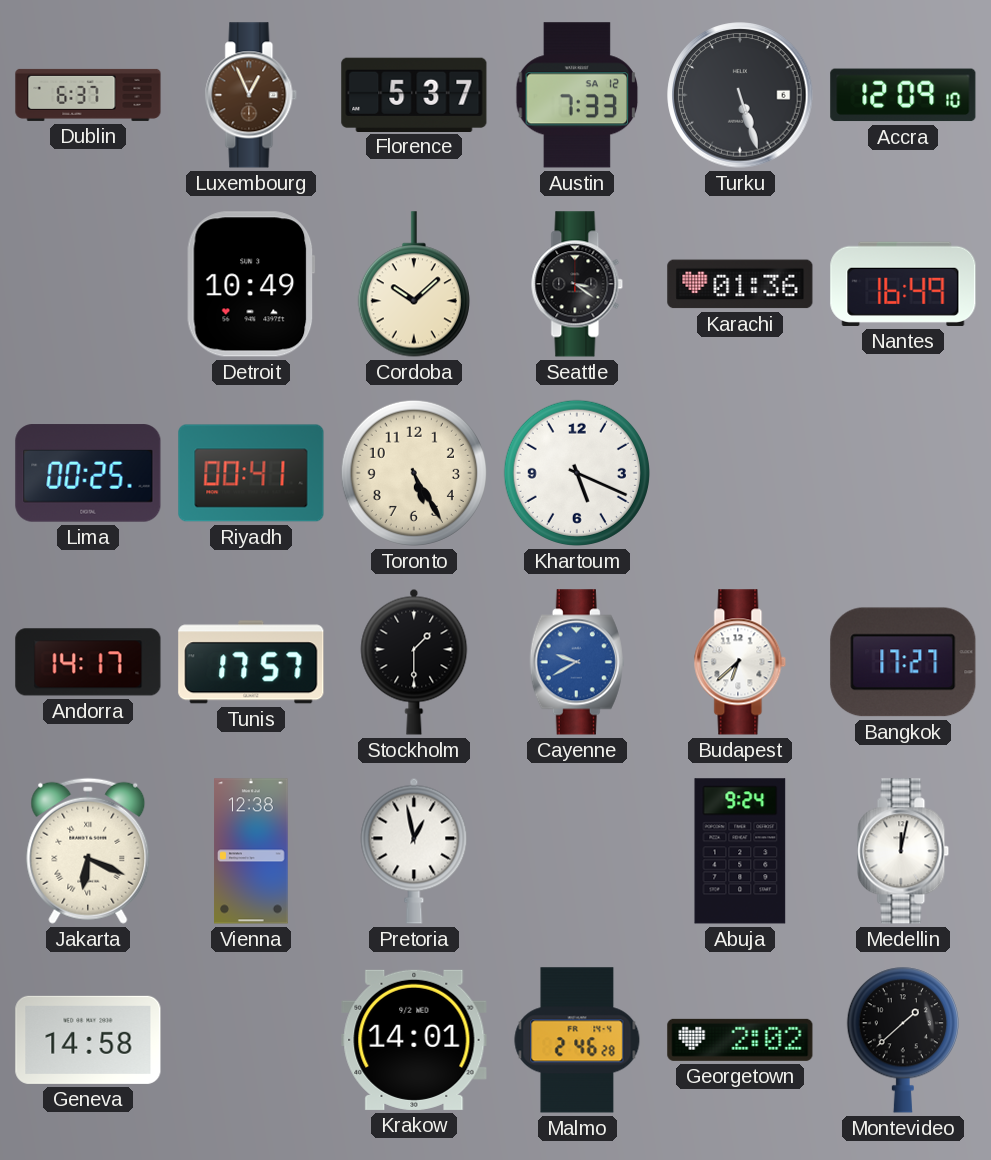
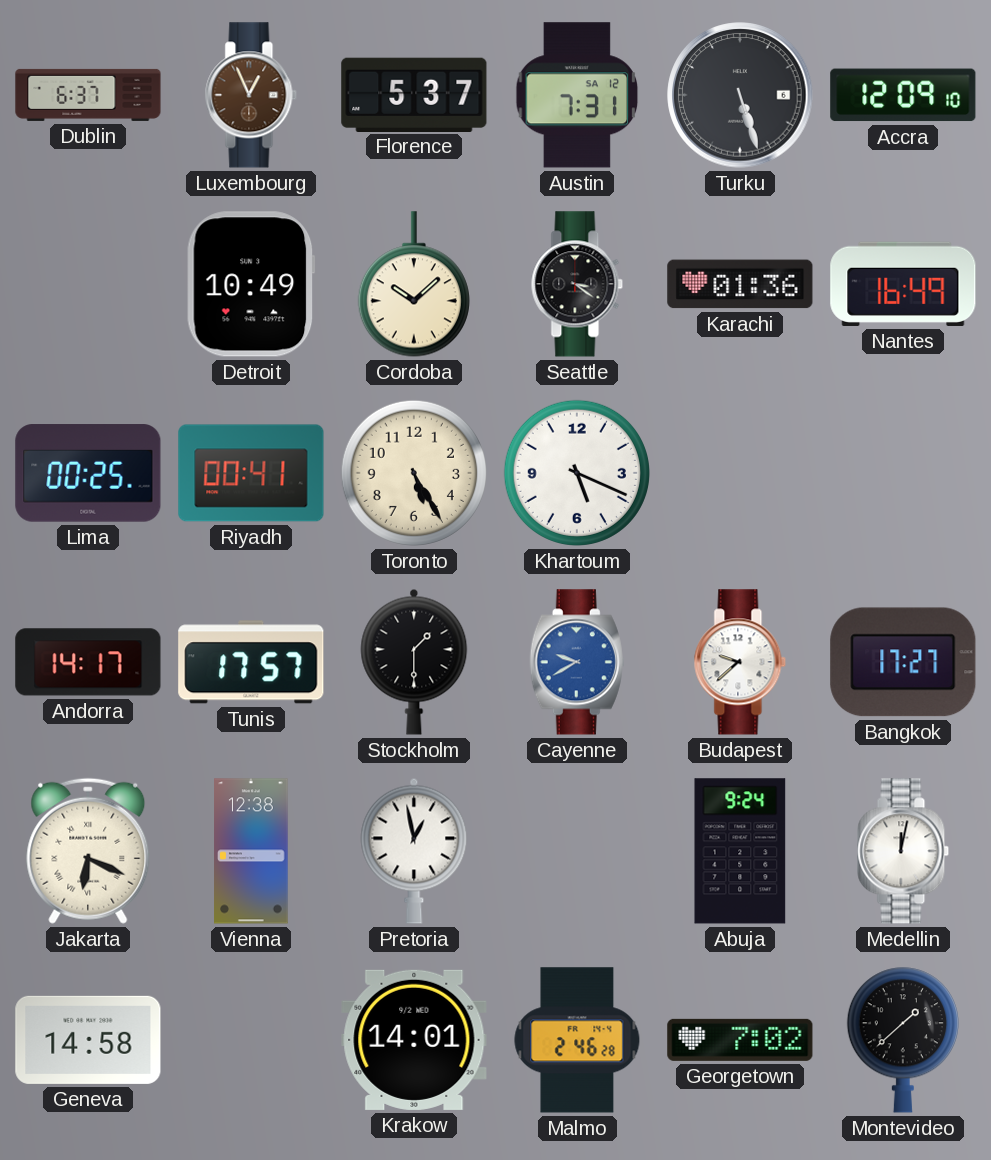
Austin: 7:33 -> 7:31
Budapest: 6:38 -> 9:38
Georgetown: 2:02 -> 7:02
